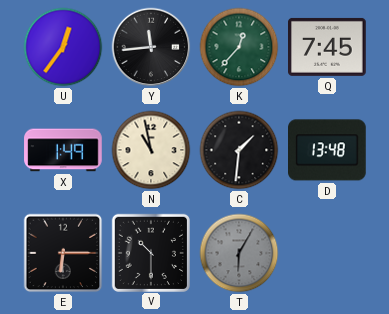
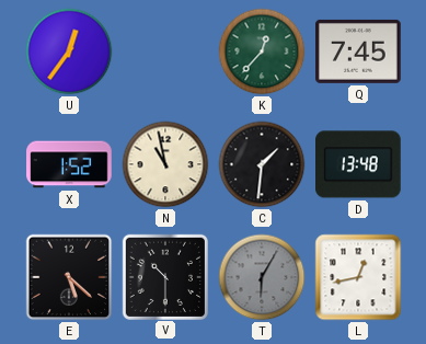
Y: 11:44 -> none
X: 1:49 -> 1:52
E: 6:15 -> 5:22
L: none -> 12:43
